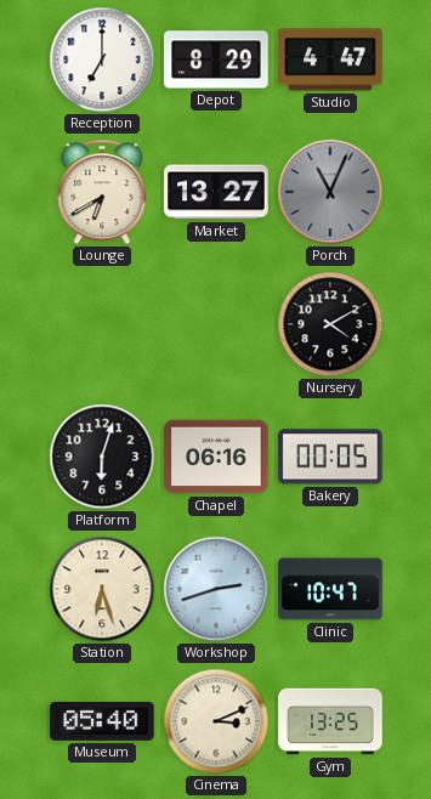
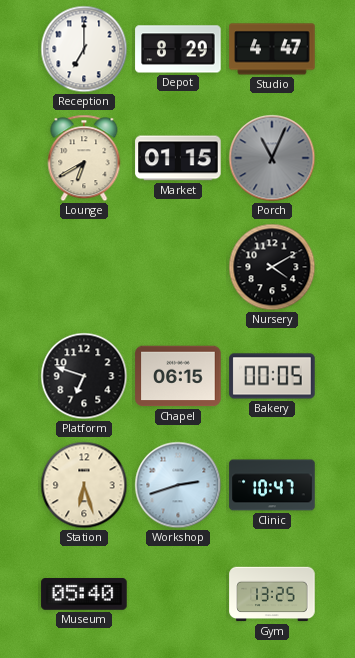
Market: 13:27 -> 01:15
Platform: 6:03 -> 6:48
Chapel: 06:16 -> 06:15
Cinema: 3:11 -> none
